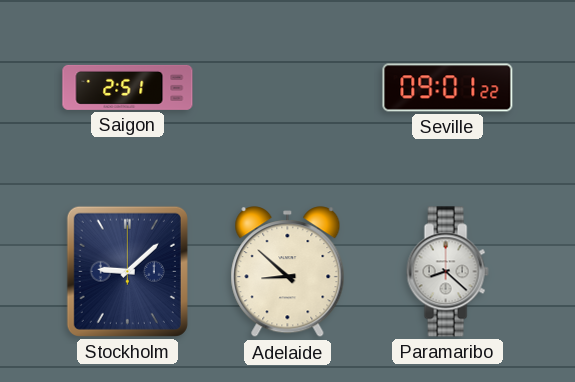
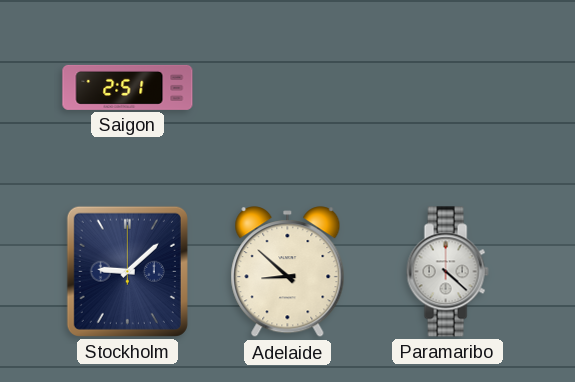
Seville: 09:01 -> none
Paramaribo: 8:22 -> 4:22
